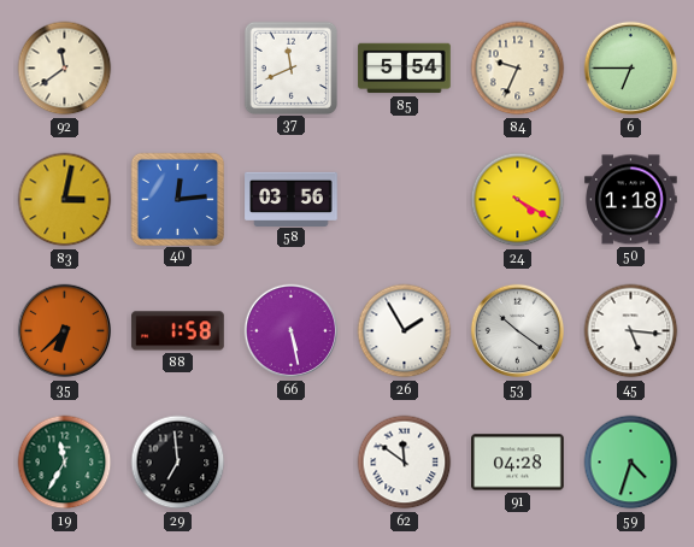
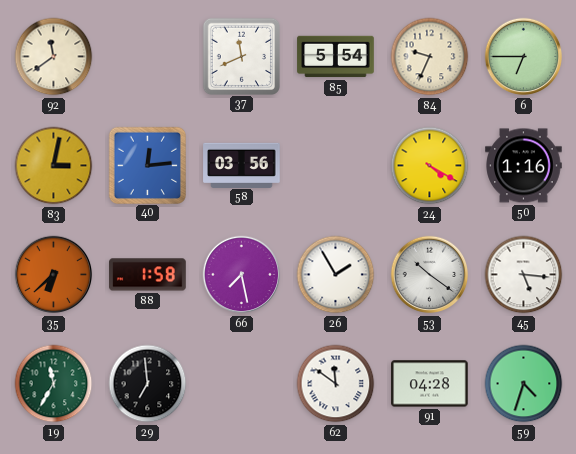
50: 1:18 -> 1:16
66: 5:28 -> 7:28
